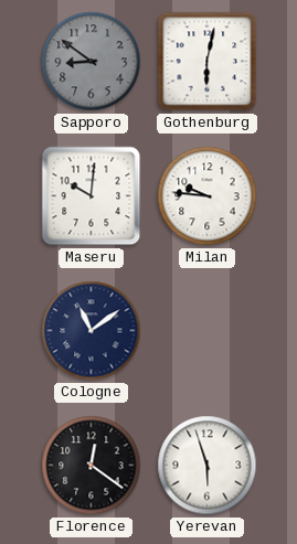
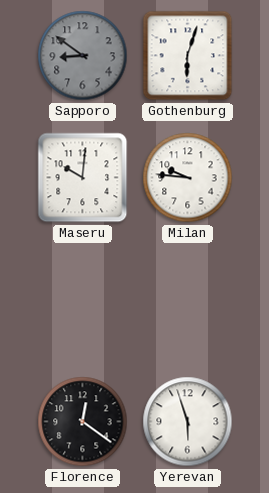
Gothenburg: 6:02 -> 6:03
Cologne: 11:09 -> none
